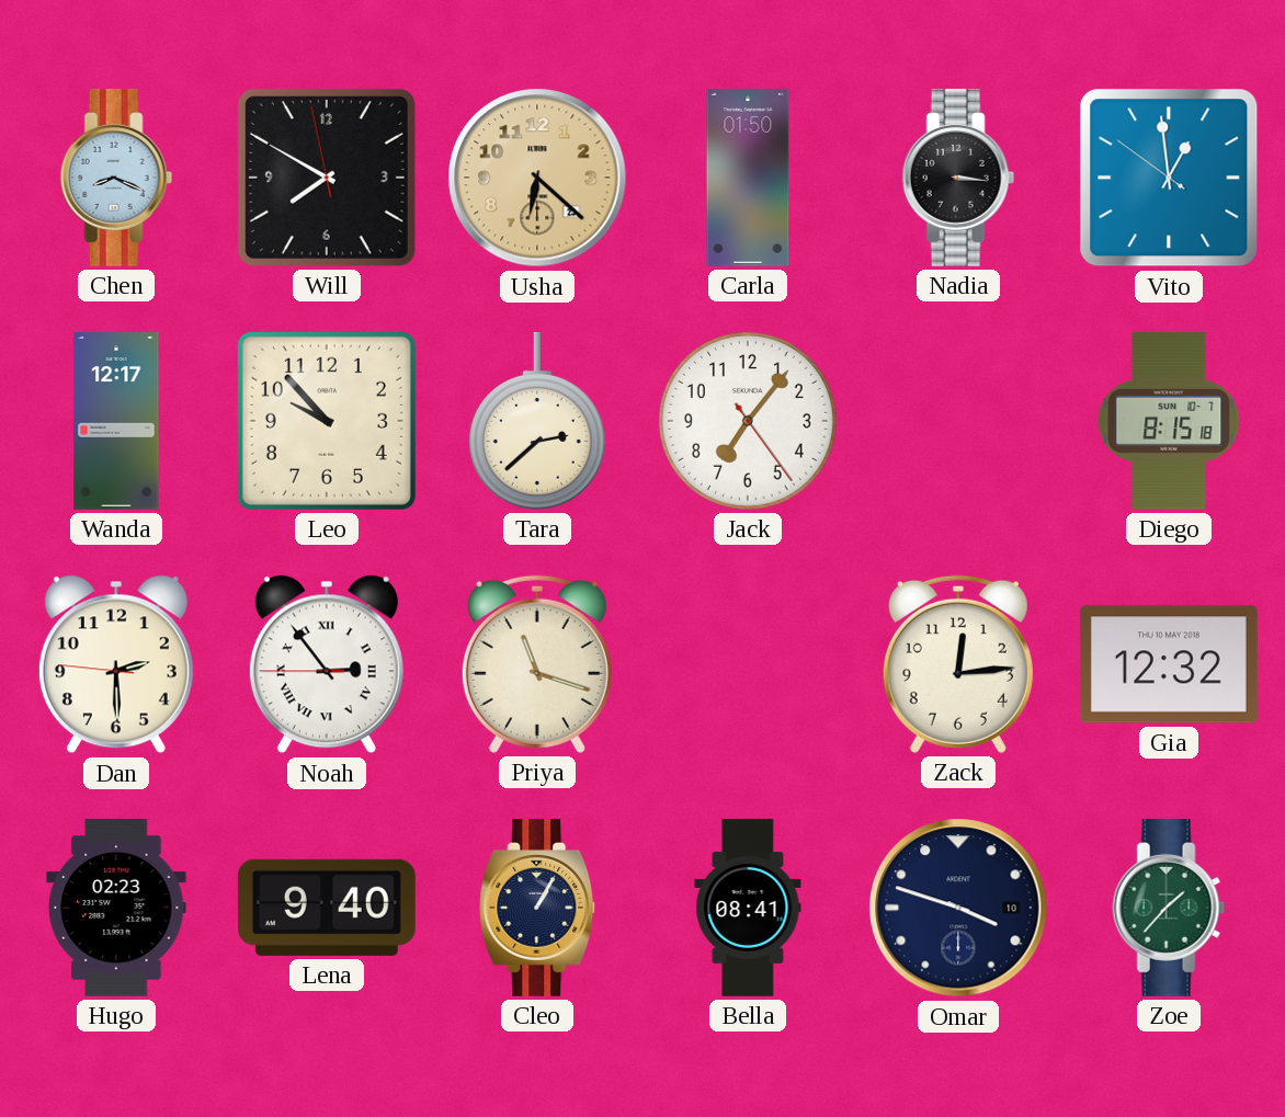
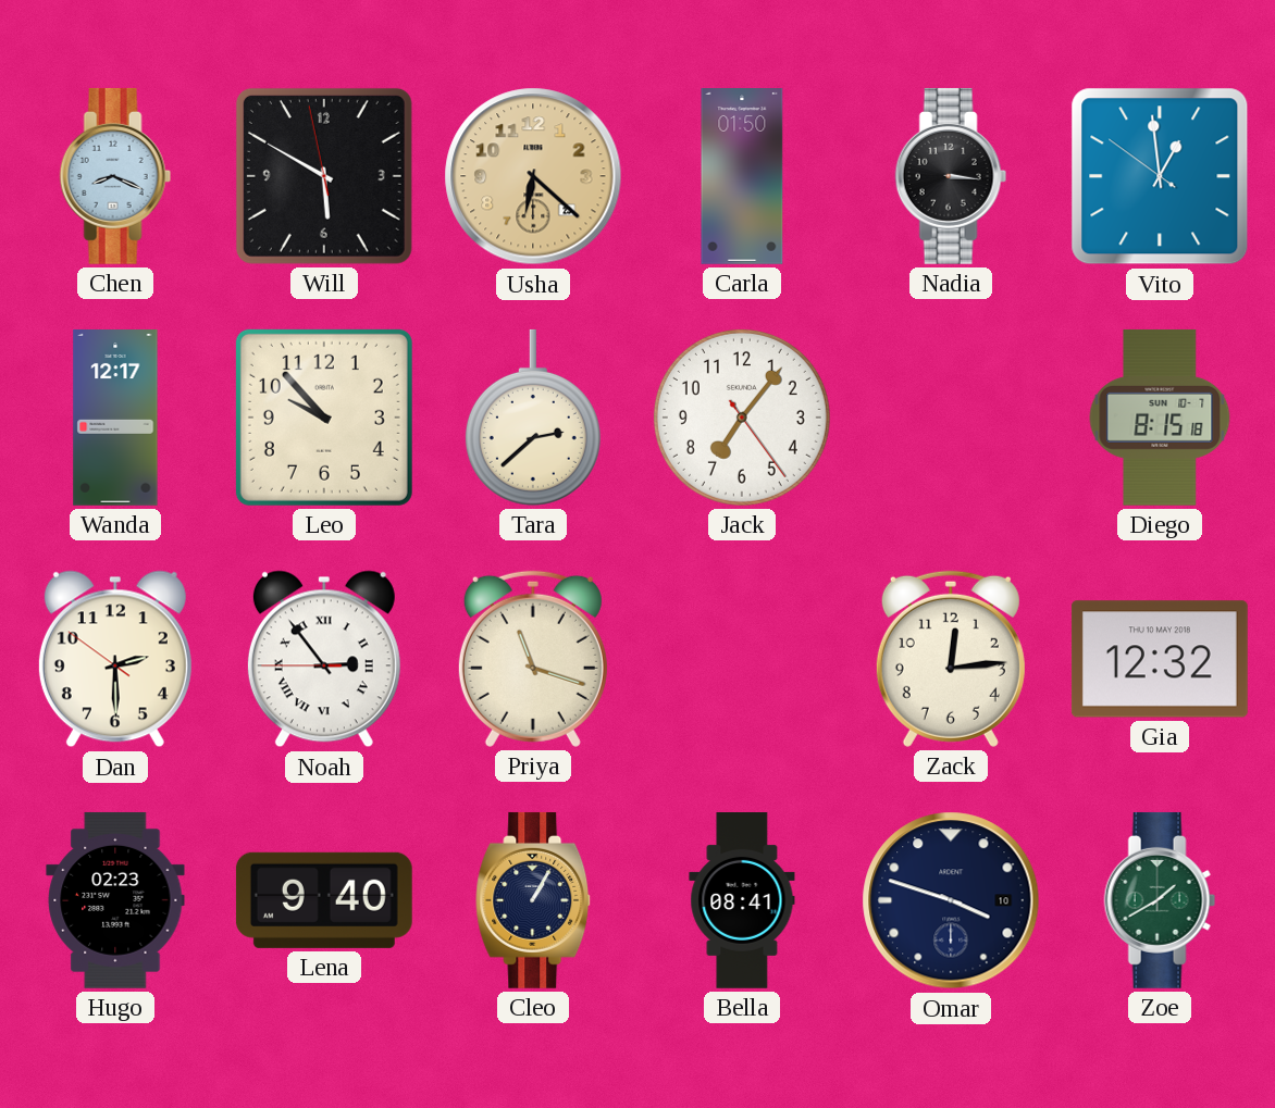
Will: 7:49 -> 5:49
Dan: 2:29:46 -> 2:29:51
Zoe: 1:37 -> 1:40
